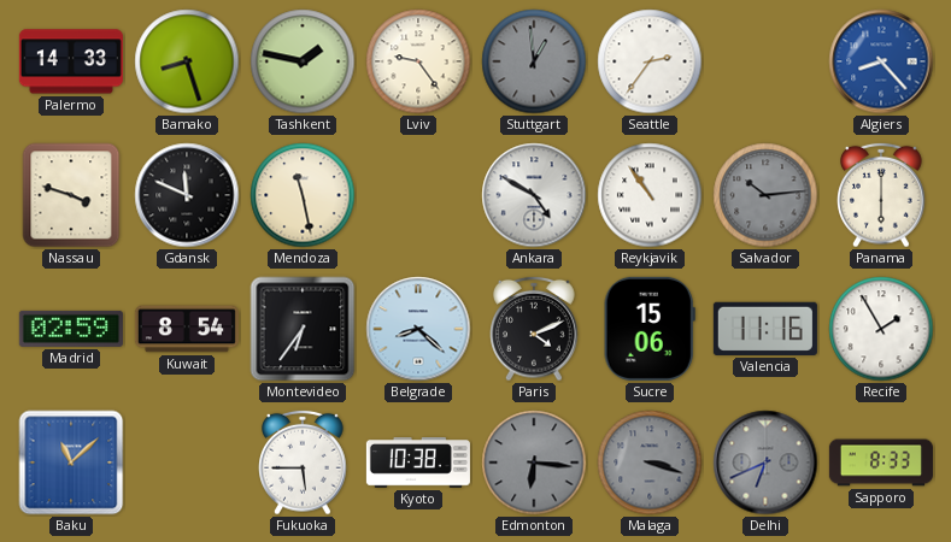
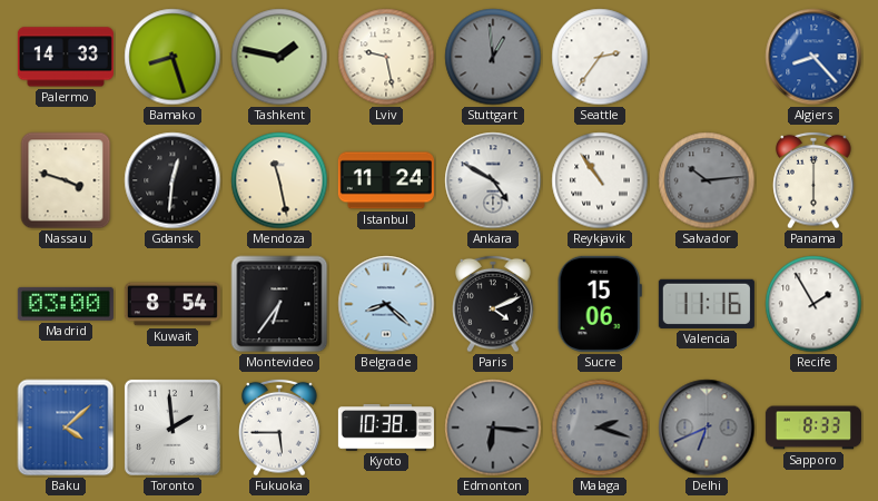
Lviv: 9:24 -> 9:28
Gdansk: 11:49 -> 12:31
Istanbul: none -> 11:24
Madrid: 02:59 -> 03:00
Baku: 11:08 -> 4:08
Toronto: none -> 1:59
Malaga: 3:18 -> 2:18
